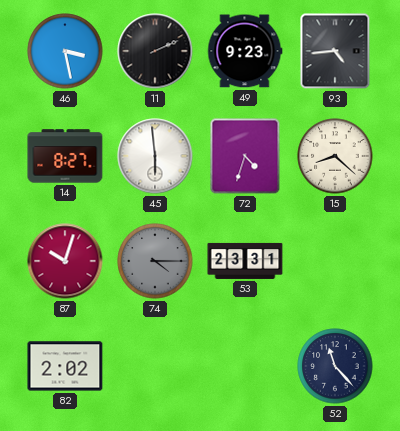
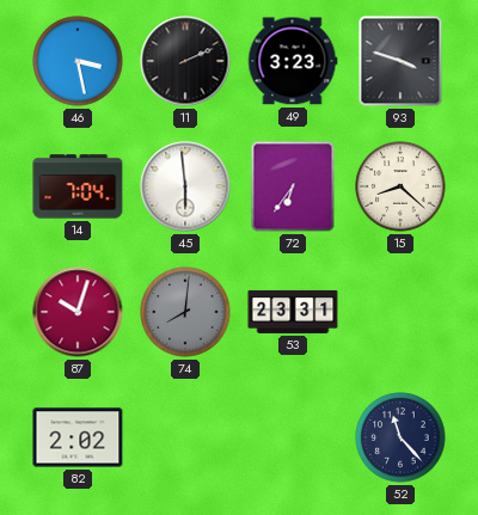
49: 9:23 -> 3:23
93: 4:44 -> 3:48
14: 8:27 -> 7:04
72: 4:33 -> 6:36
74: 4:15 -> 8:01
